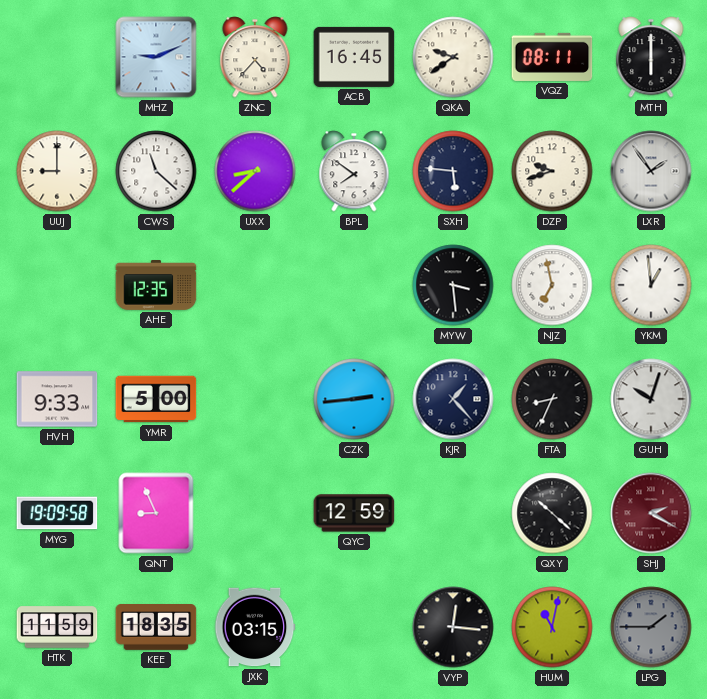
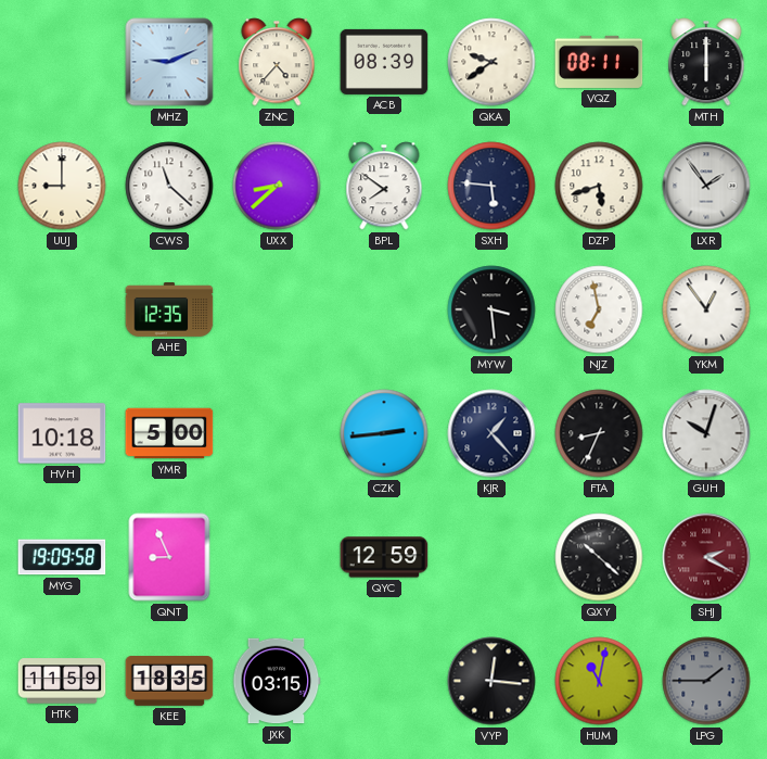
ACB: 16:45 -> 08:39
DZP: 9:42 -> 5:42
YKM: 12:59 -> 12:54
HVH: 9:33 -> 10:18
